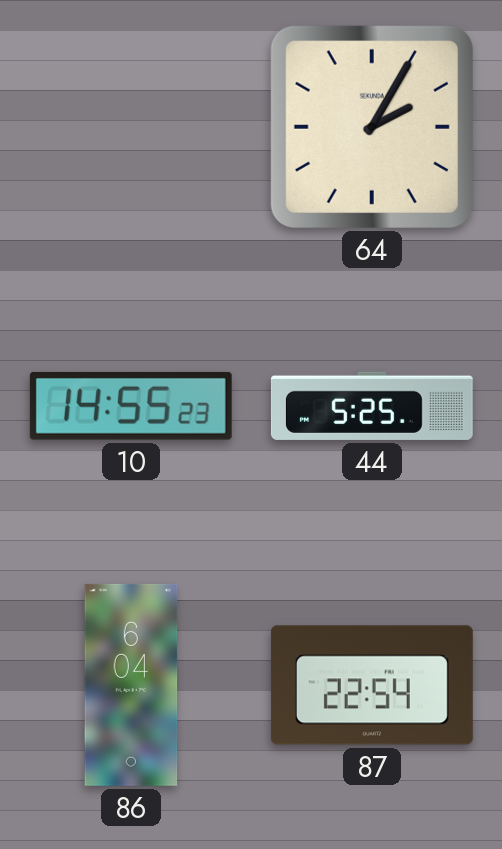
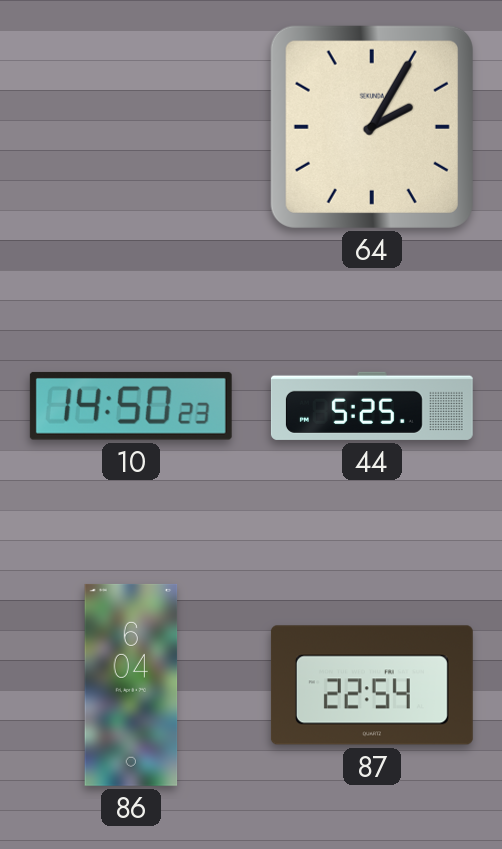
10: 14:55 -> 14:50
